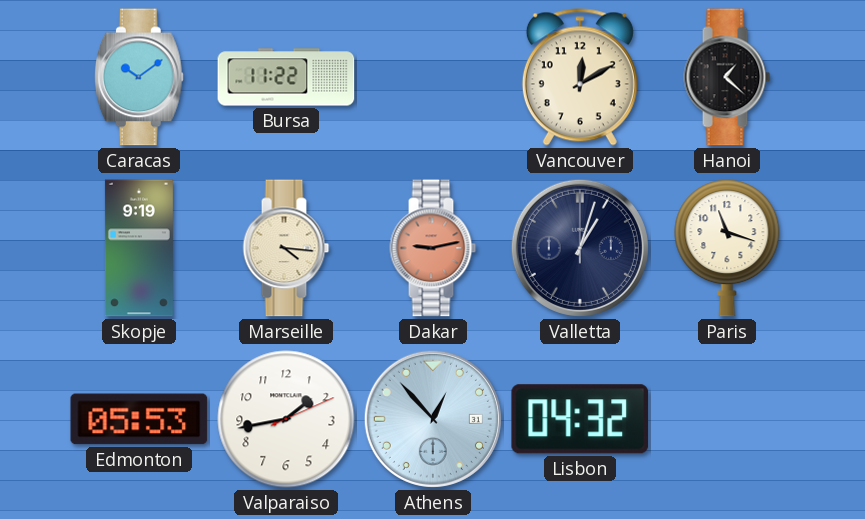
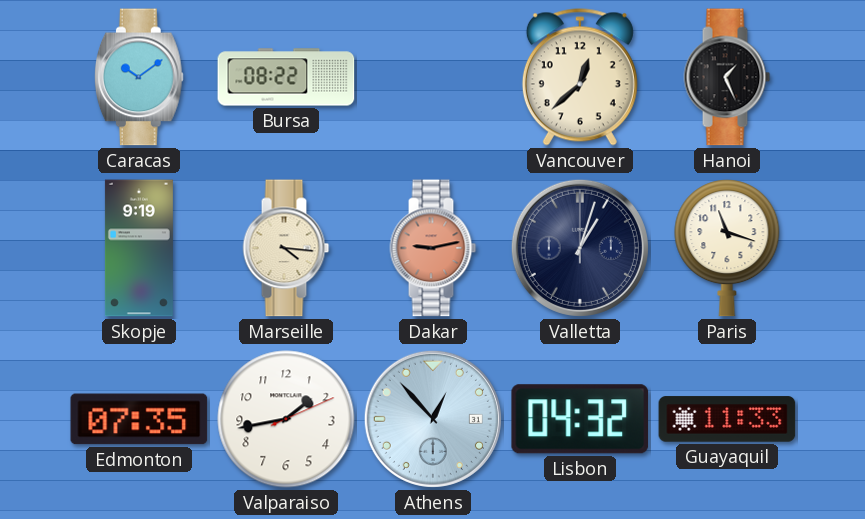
Bursa: 11:22 -> 08:22
Vancouver: 12:10 -> 12:38
Hanoi: 1:22 -> 1:26
Edmonton: 05:53 -> 07:35
Guayaquil: none -> 11:33
